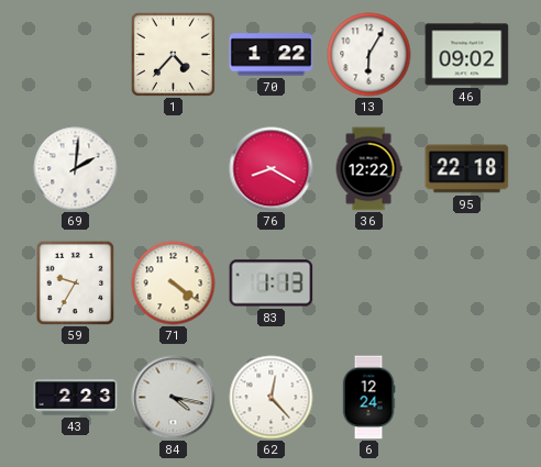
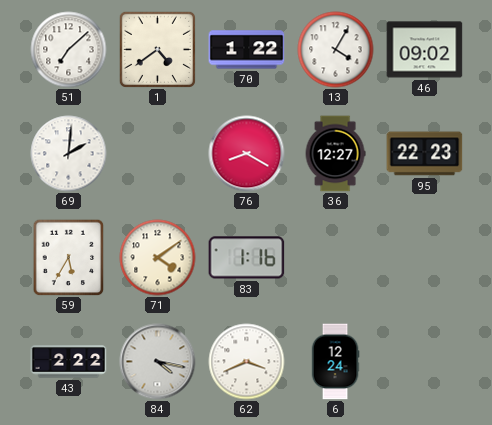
51: none -> 7:08
1: 4:37 -> 4:39
13: 6:05 -> 4:05
36: 12:22 -> 12:27
95: 22:18 -> 22:23
59: 9:35 -> 5:35
71: 4:21 -> 4:09
83: 1:13 -> 1:16
43: 2:23 -> 2:22
62: 12:23 -> 3:41
